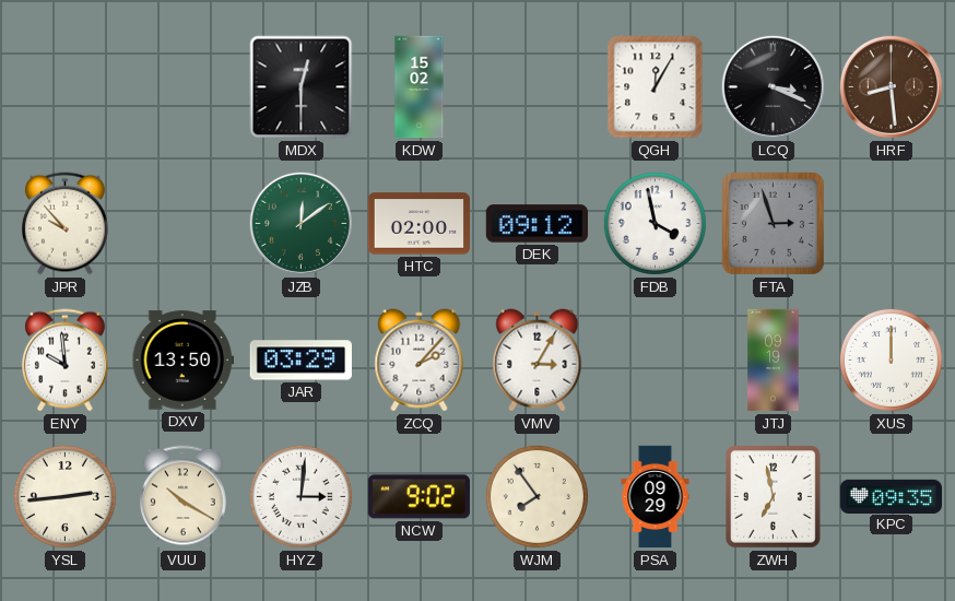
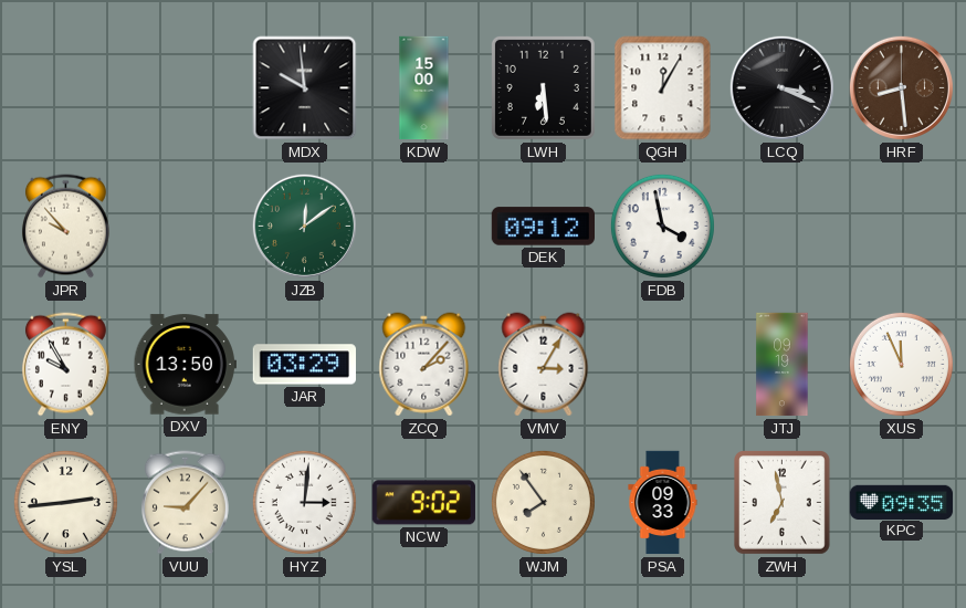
MDX: 12:30 -> 9:59
KDW: 15:02 -> 15:00
LWH: none -> 6:29
HTC: 02:00 -> none
FTA: 2:57 -> none
ENY: 9:59 -> 9:55
XUS: 12:00 -> 11:56
VUU: 10:20 -> 9:07
PSA: 09:29 -> 09:33
